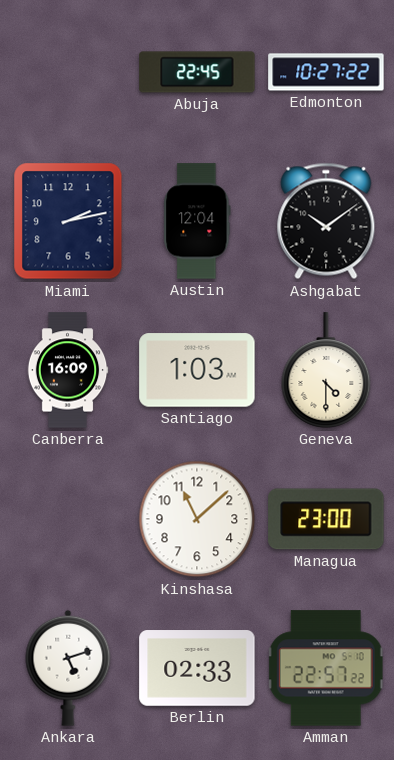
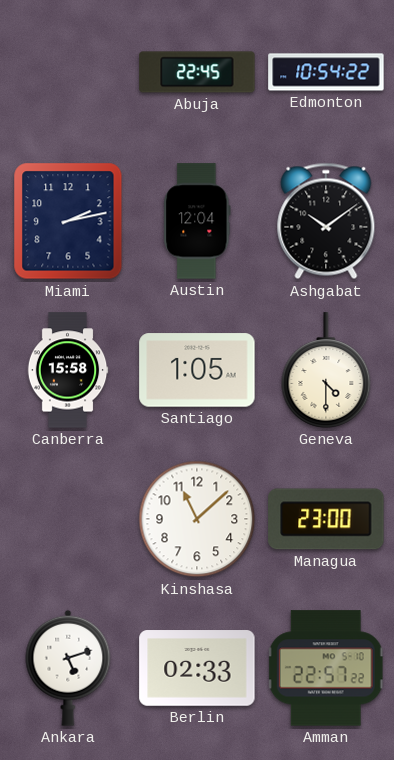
Edmonton: 10:27 -> 10:54
Canberra: 16:09 -> 15:58
Santiago: 1:03 -> 1:05
